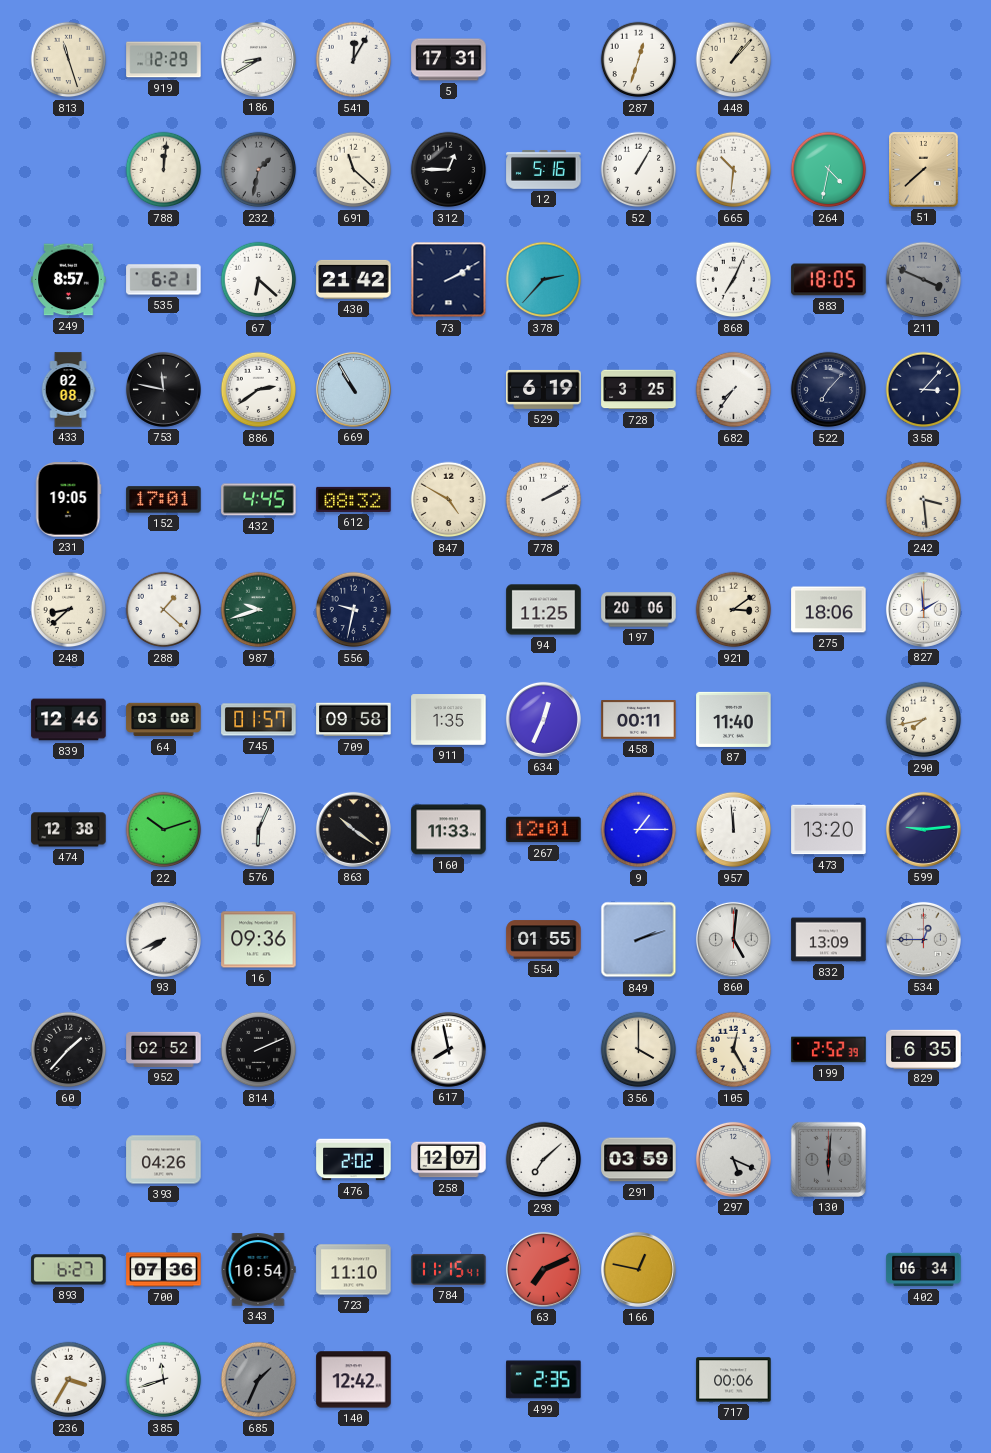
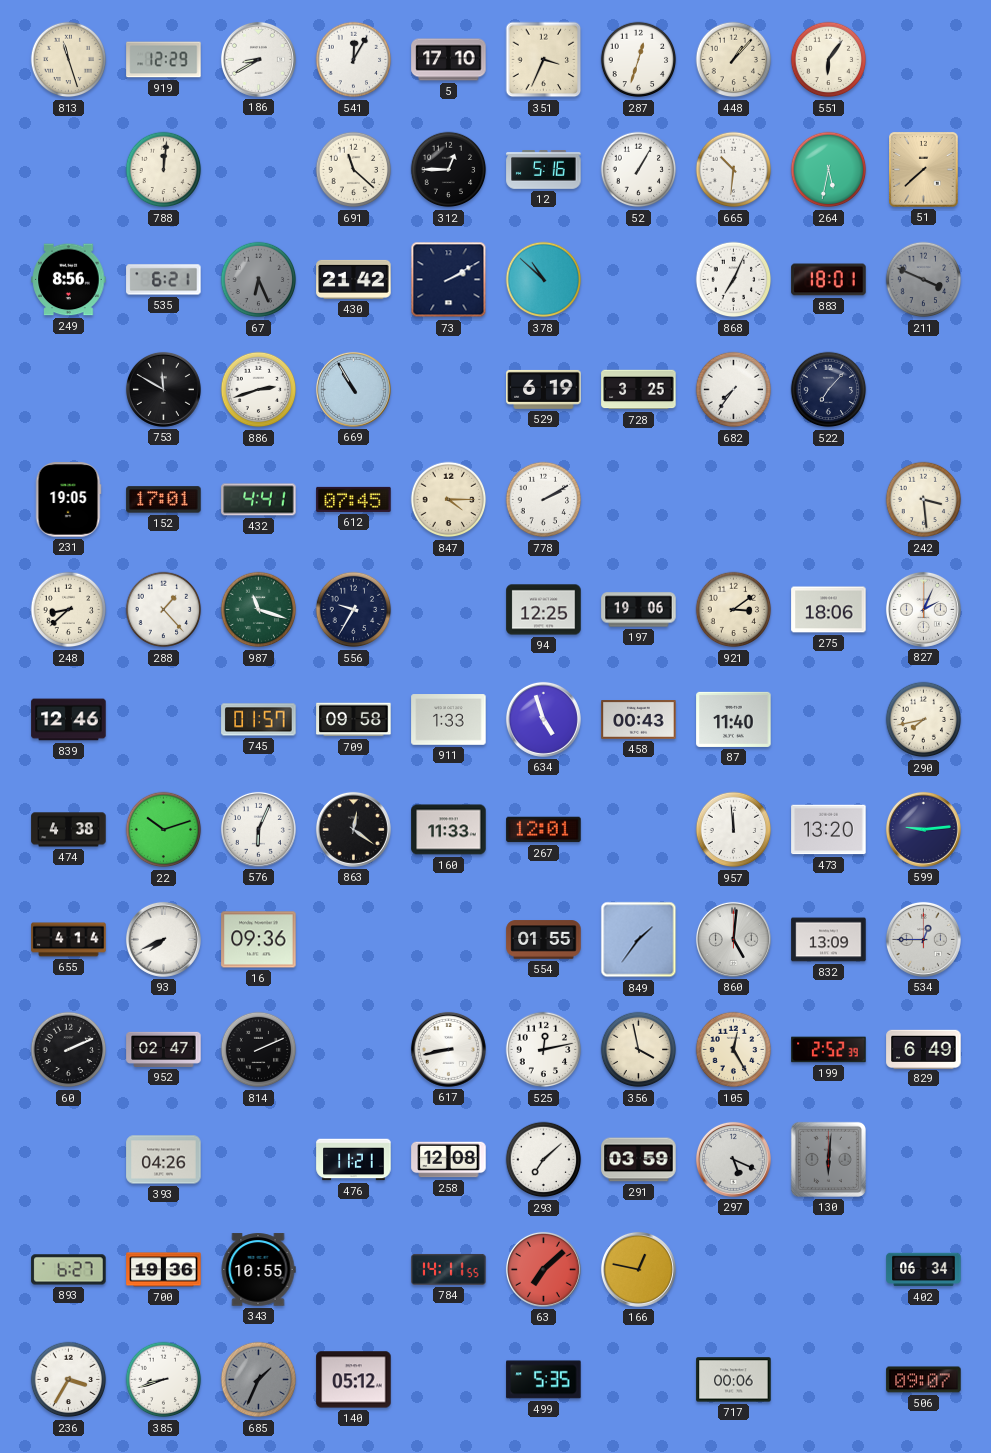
5: 17:31 -> 17:10
351: none -> 3:34
551: none -> 6:06
232: 1:32 -> none
264: 4:32 -> 5:32
249: 8:57 -> 8:56
67: 6:22 -> 6:26
67 dial: white -> grey
378: 2:37 -> 10:52
883: 18:05 -> 18:01
433: 02:08 -> none
753: 11:47 -> 11:50
886: 2:39 -> 2:42
358: 3:07 -> none
432: 4:45 -> 4:41
612: 08:32 -> 07:45
847: 4:50 -> 4:15
288: 1:22 -> 1:23
987: 9:42 -> 11:18
556: 9:32 -> 9:35
94: 11:25 -> 12:25
197: 20:06 -> 19:06
827: 1:59 -> 2:04
64: 03:08 -> none
911: 1:35 -> 1:33
634: 12:34 -> 4:57
458: 00:11 -> 00:43
474: 12:38 -> 4:38
863: 10:21 -> 12:21
9: 1:15 -> none
655: none -> 4:14
849: 2:12 -> 1:36
60: 1:37 -> 2:11
952: 02:52 -> 02:47
617: 7:58 -> 8:43
525: none -> 12:13
356: 4:00 -> 3:58
829: 6:35 -> 6:49
476: 2:02 -> 11:21
258: 12:07 -> 12:08
700: 07:36 -> 19:36
343: 10:54 -> 10:55
723: 11:10 -> none
784: 11:15 -> 14:11
63: 7:11 -> 7:08
385: 11:42 -> 8:42
140: 12:42 -> 05:12
499: 2:35 -> 5:35
506: none -> 09:07
